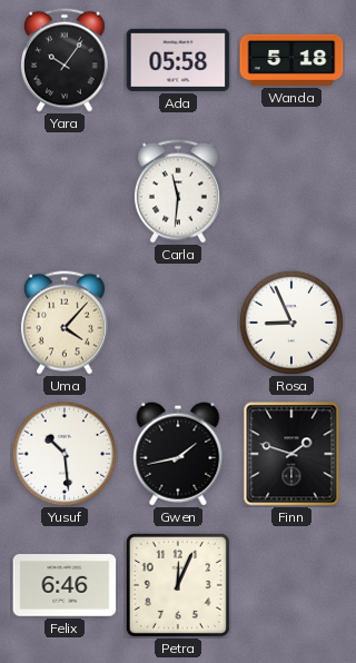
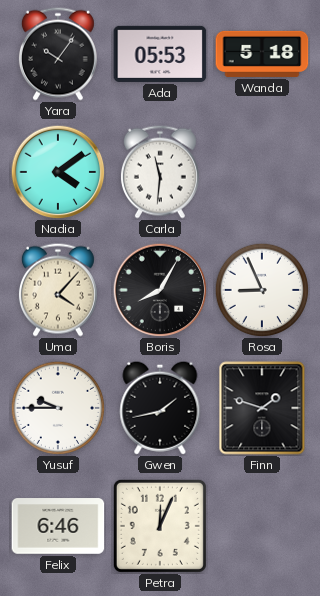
Ada: 05:58 -> 05:53
Nadia: none -> 4:09
Boris: none -> 8:05
Yusuf: 10:29 -> 9:45
